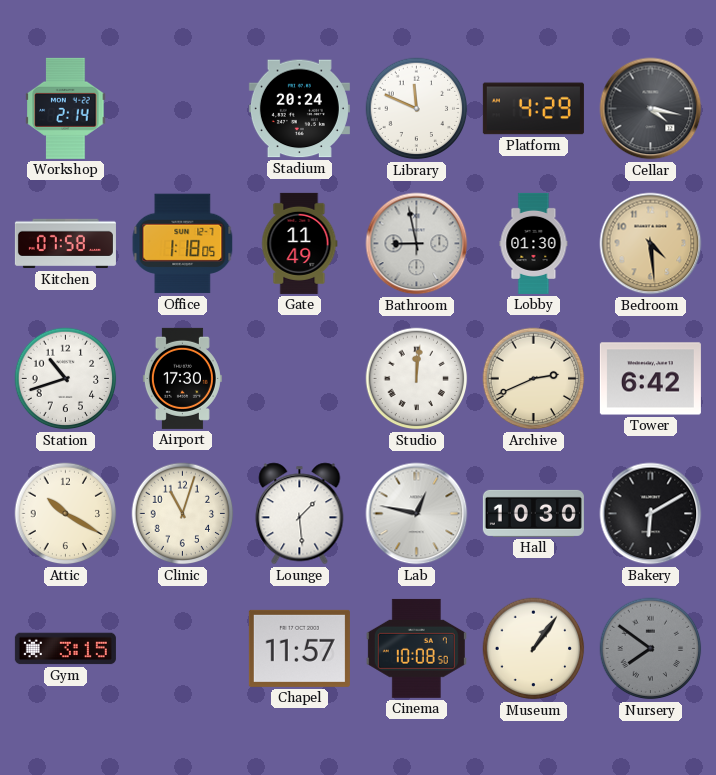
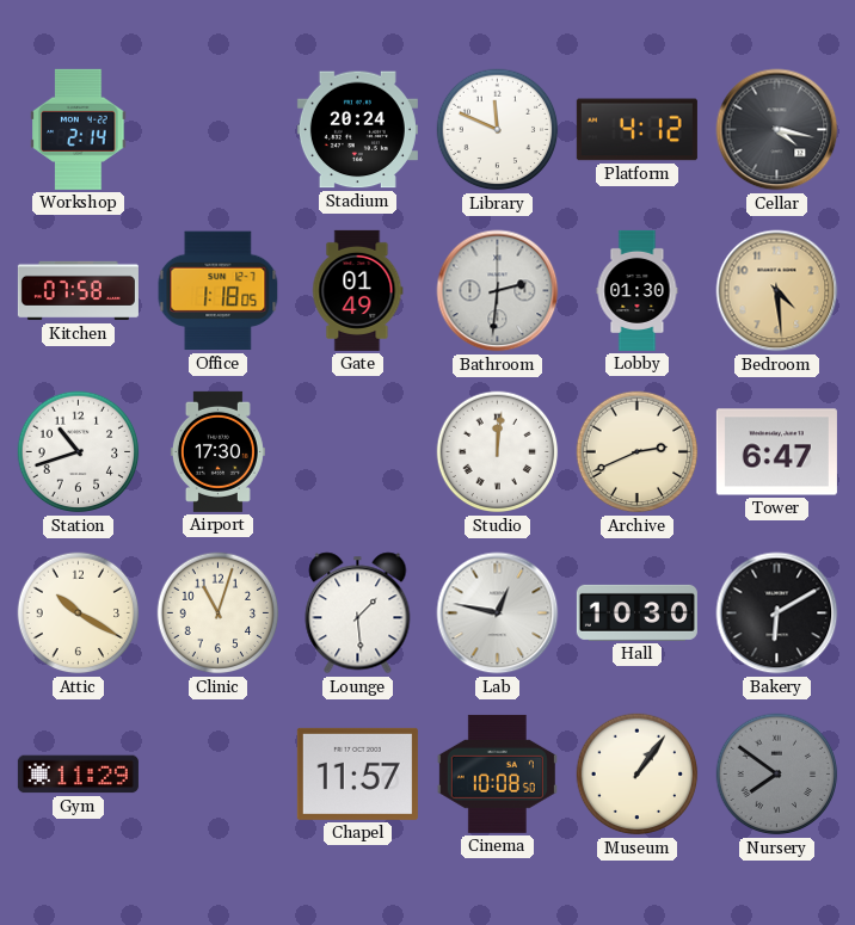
Platform: 4:29 -> 4:12
Gate: 11:49 -> 01:49
Bathroom: 8:58 -> 2:31
Tower: 6:42 -> 6:47
Gym: 3:15 -> 11:29
